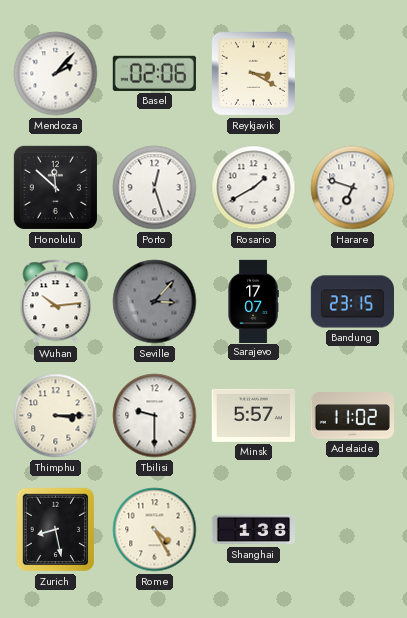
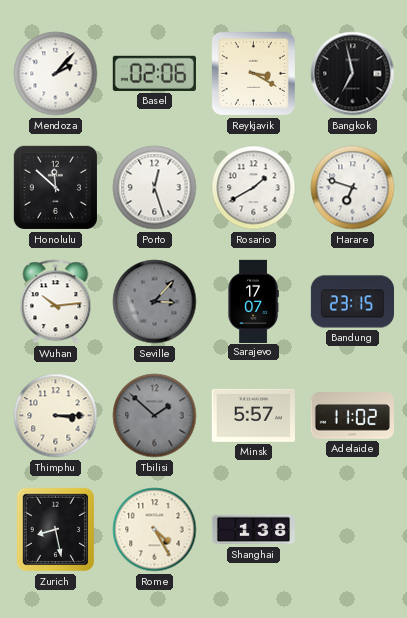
Bangkok: none -> 6:58
Tbilisi: 9:30 -> 1:52
Tbilisi dial: white -> grey
